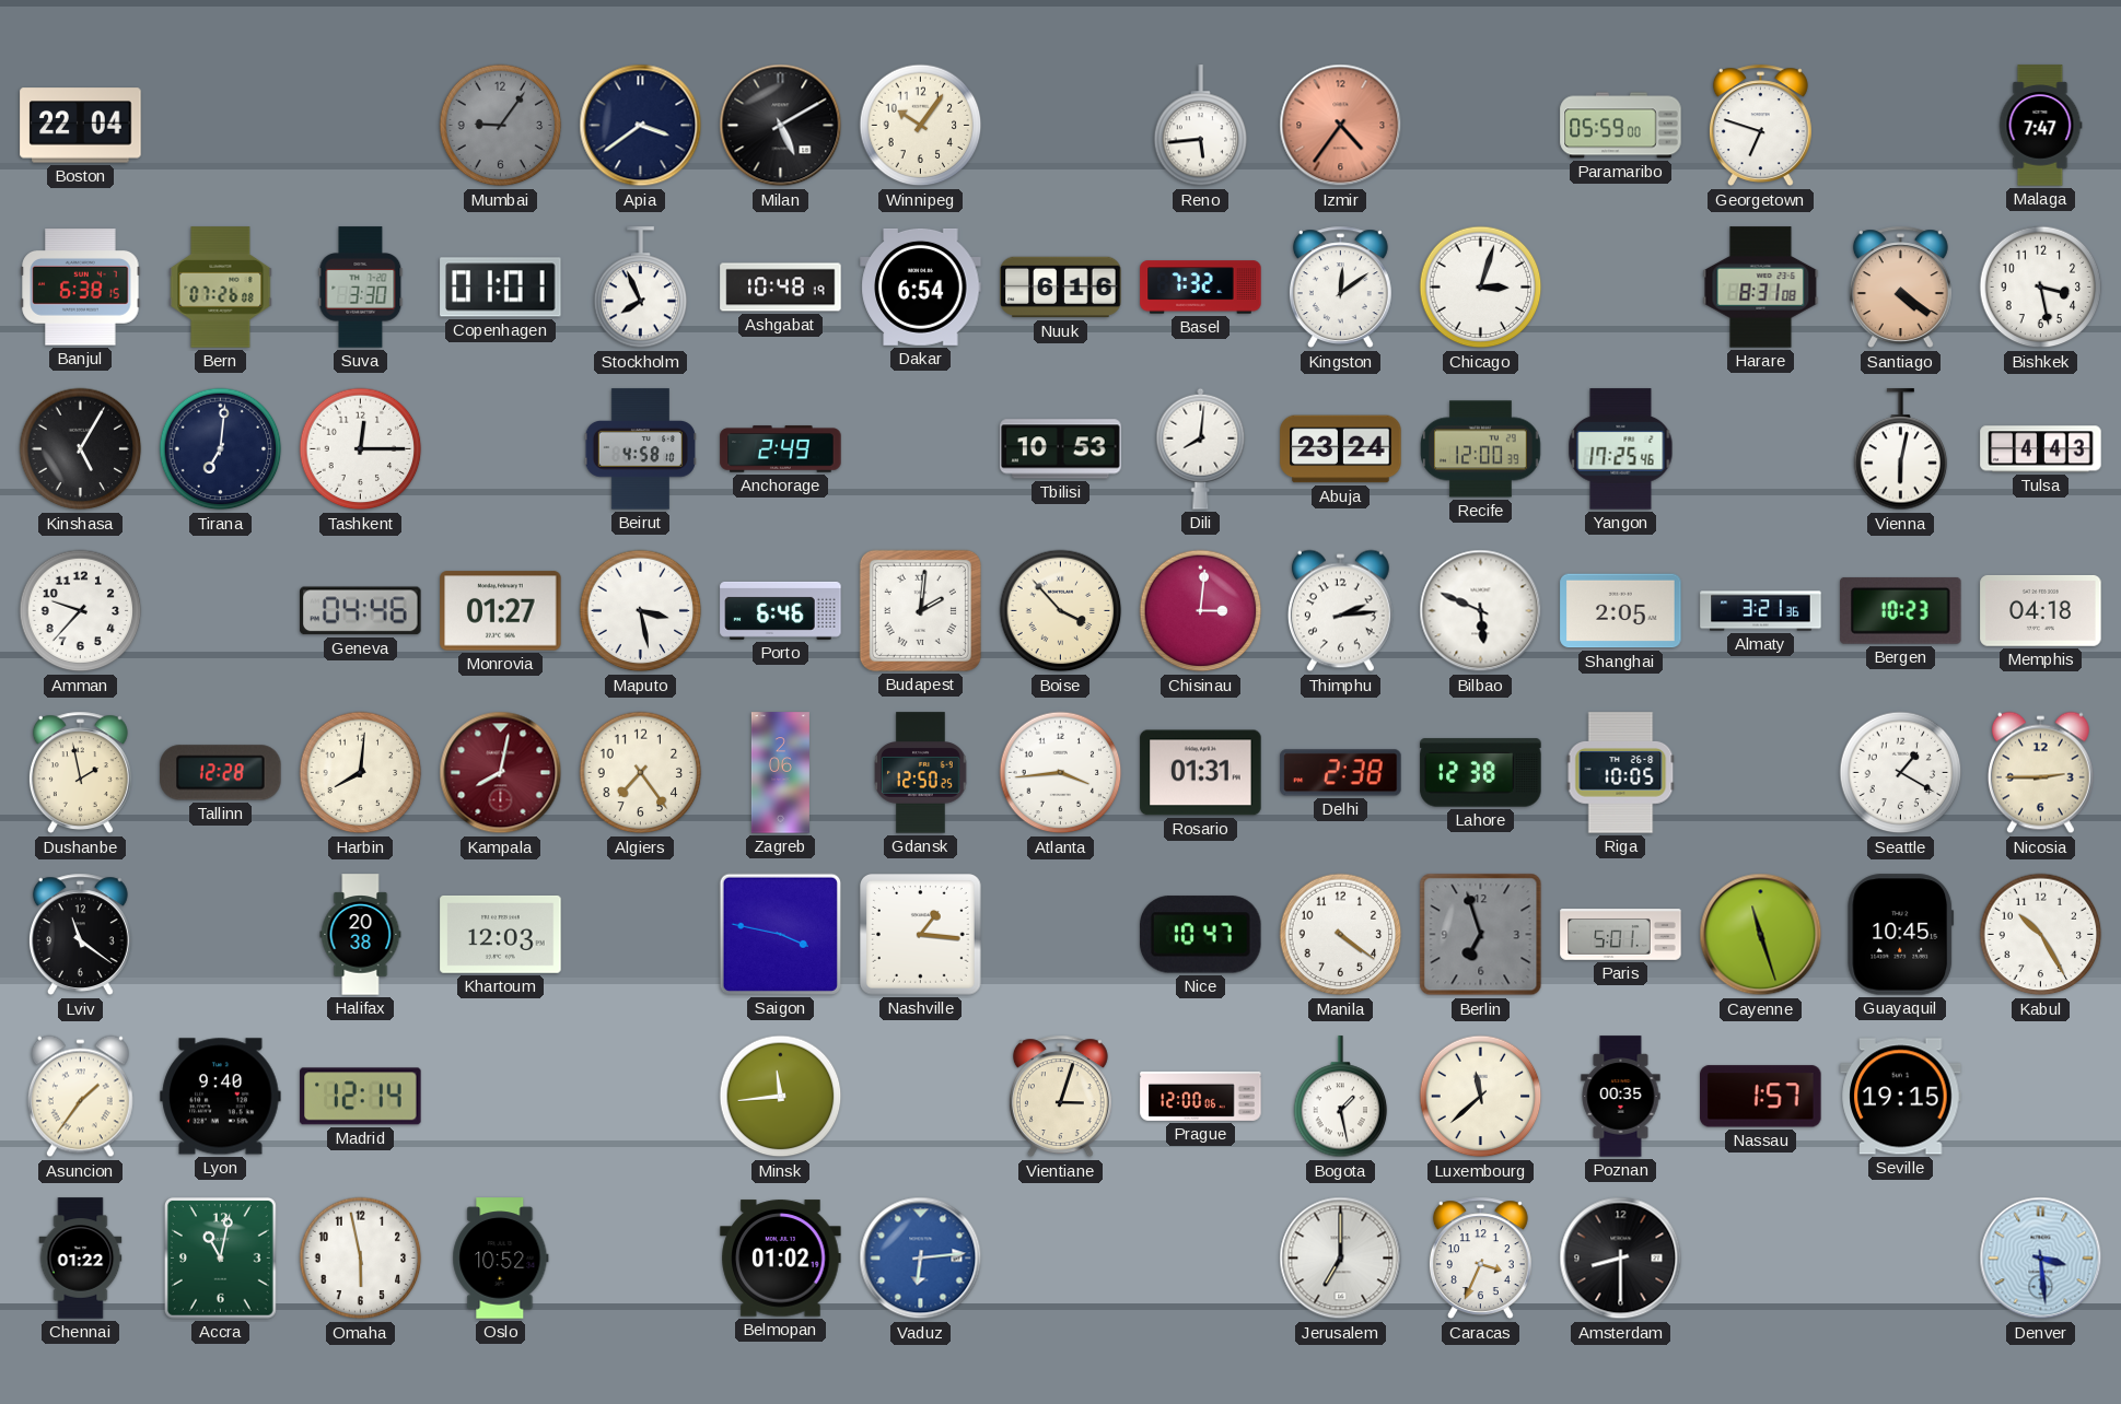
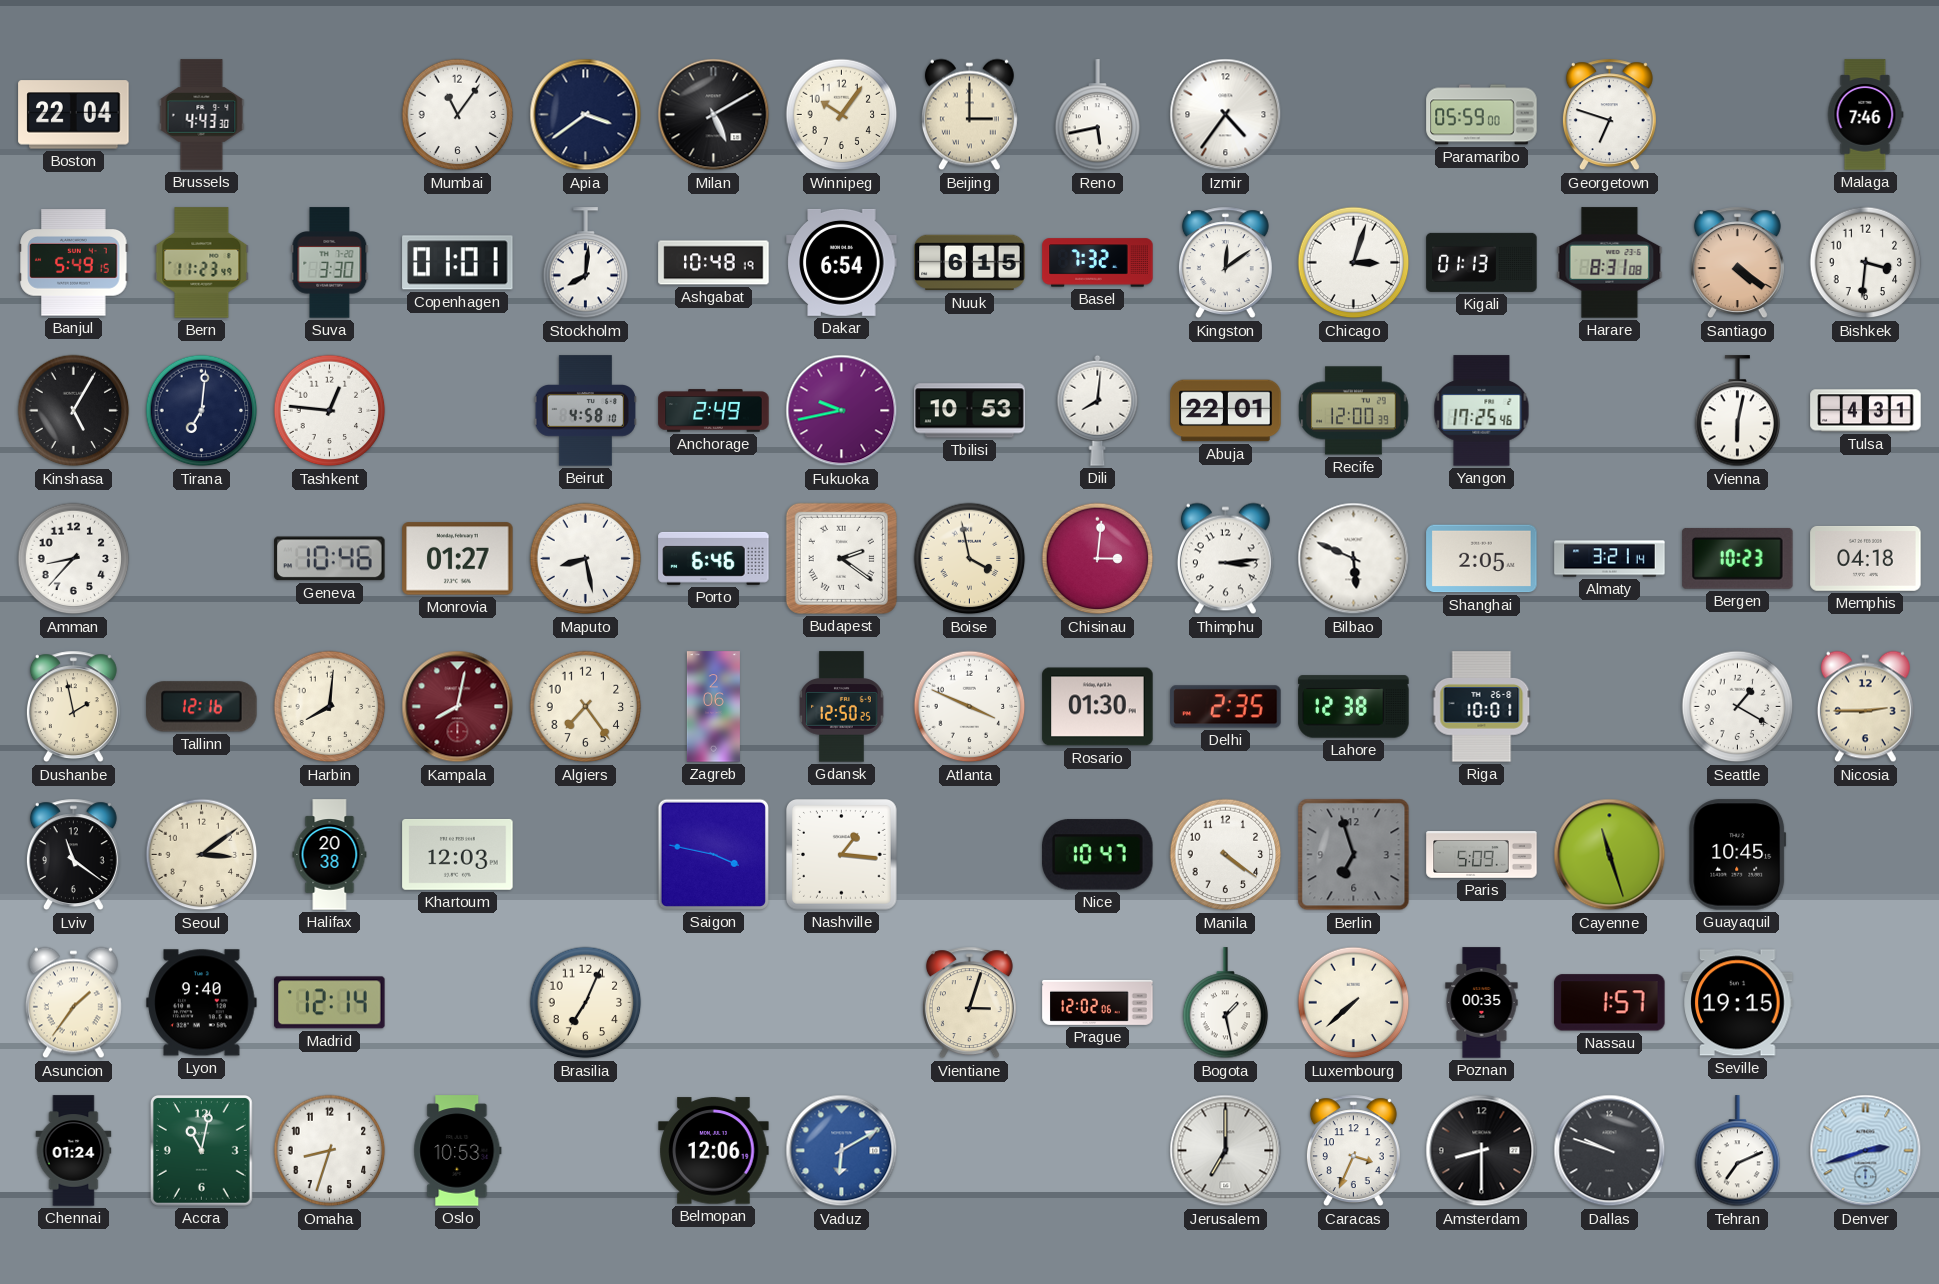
Brussels: none -> 4:43
Mumbai: 9:06 -> 11:06
Mumbai dial: grey -> white
Beijing: none -> 3:00
Reno: 5:44 -> 5:43
Izmir dial: salmon -> white
Malaga: 7:47 -> 7:46
Banjul: 6:38 -> 5:49
Bern: 07:26 -> 11:23
Stockholm: 7:56 -> 8:01
Nuuk: 6:16 -> 6:15
Kigali: none -> 01:13
Bishkek: 3:28 -> 3:31
Tashkent: 12:15 -> 12:46
Fukuoka: none -> 9:43
Abuja: 23:24 -> 22:01
Tulsa: 4:43 -> 4:31
Amman: 9:37 -> 8:37
Geneva: 04:46 -> 10:46
Maputo: 3:28 -> 8:28
Budapest: 2:01 -> 2:21
Boise: 3:53 -> 3:58
Thimphu: 2:14 -> 3:14
Almaty: 3:21:36 -> 3:21:14
Tallinn: 12:28 -> 12:16
Atlanta: 3:44 -> 3:49
Rosario: 01:31 -> 01:30
Delhi: 2:38 -> 2:35
Riga: 10:05 -> 10:01
Seoul: none -> 3:09
Paris: 5:01 -> 5:09
Kabul: 10:25 -> none
Brasilia: none -> 7:04
Minsk: 11:44 -> none
Prague: 12:00 -> 12:02
Luxembourg: 11:38 -> 7:38
Chennai: 01:22 -> 01:24
Omaha: 5:58 -> 8:33
Oslo: 10:52 -> 10:53
Belmopan: 01:02 -> 12:06
Vaduz: 6:14 -> 6:10
Dallas: none -> 9:48
Tehran: none -> 7:11
Denver: 3:29 -> 2:42
